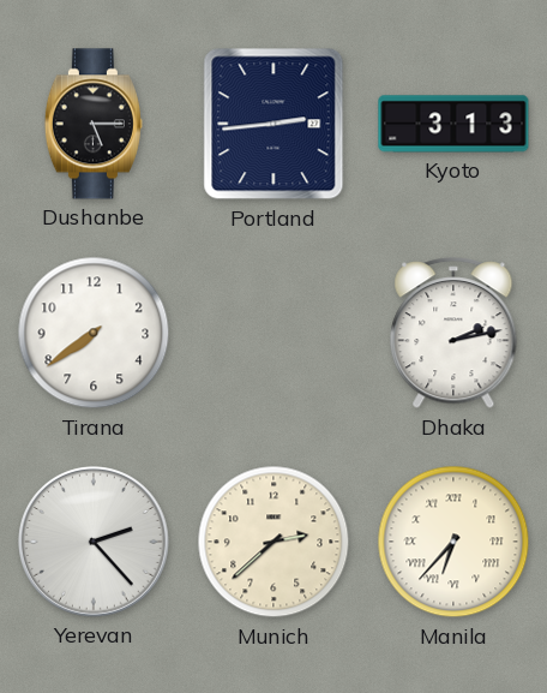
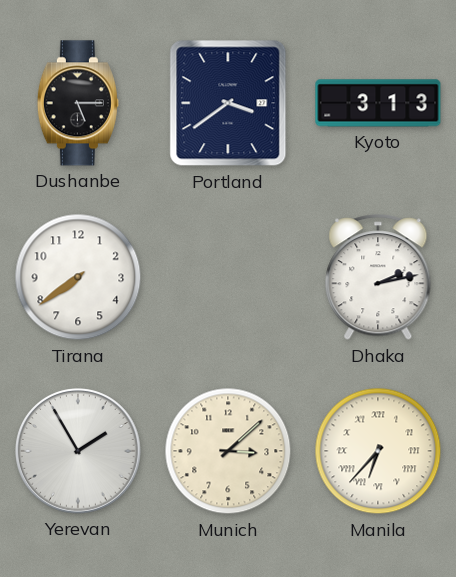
Portland: 2:44 -> 3:39
Yerevan: 2:23 -> 1:55
Munich: 2:38 -> 3:08
